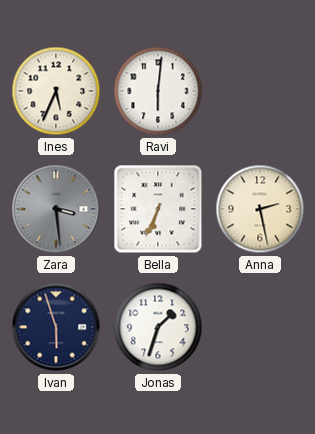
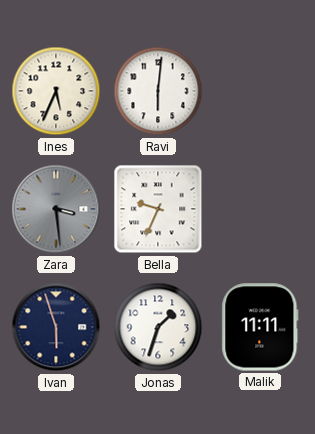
Bella: 6:34 -> 9:34
Anna: 2:28 -> none
Malik: none -> 11:11
